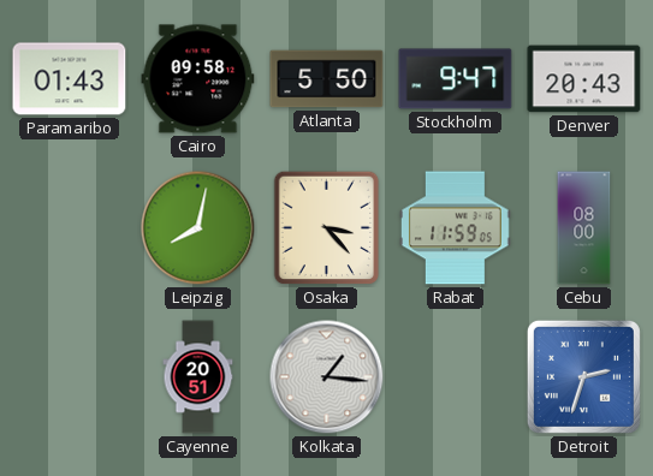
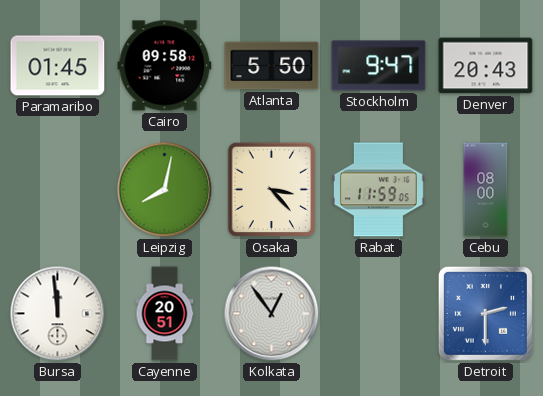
Paramaribo: 01:43 -> 01:45
Bursa: none -> 11:59
Kolkata: 1:16 -> 12:54
Detroit: 2:33 -> 2:30
